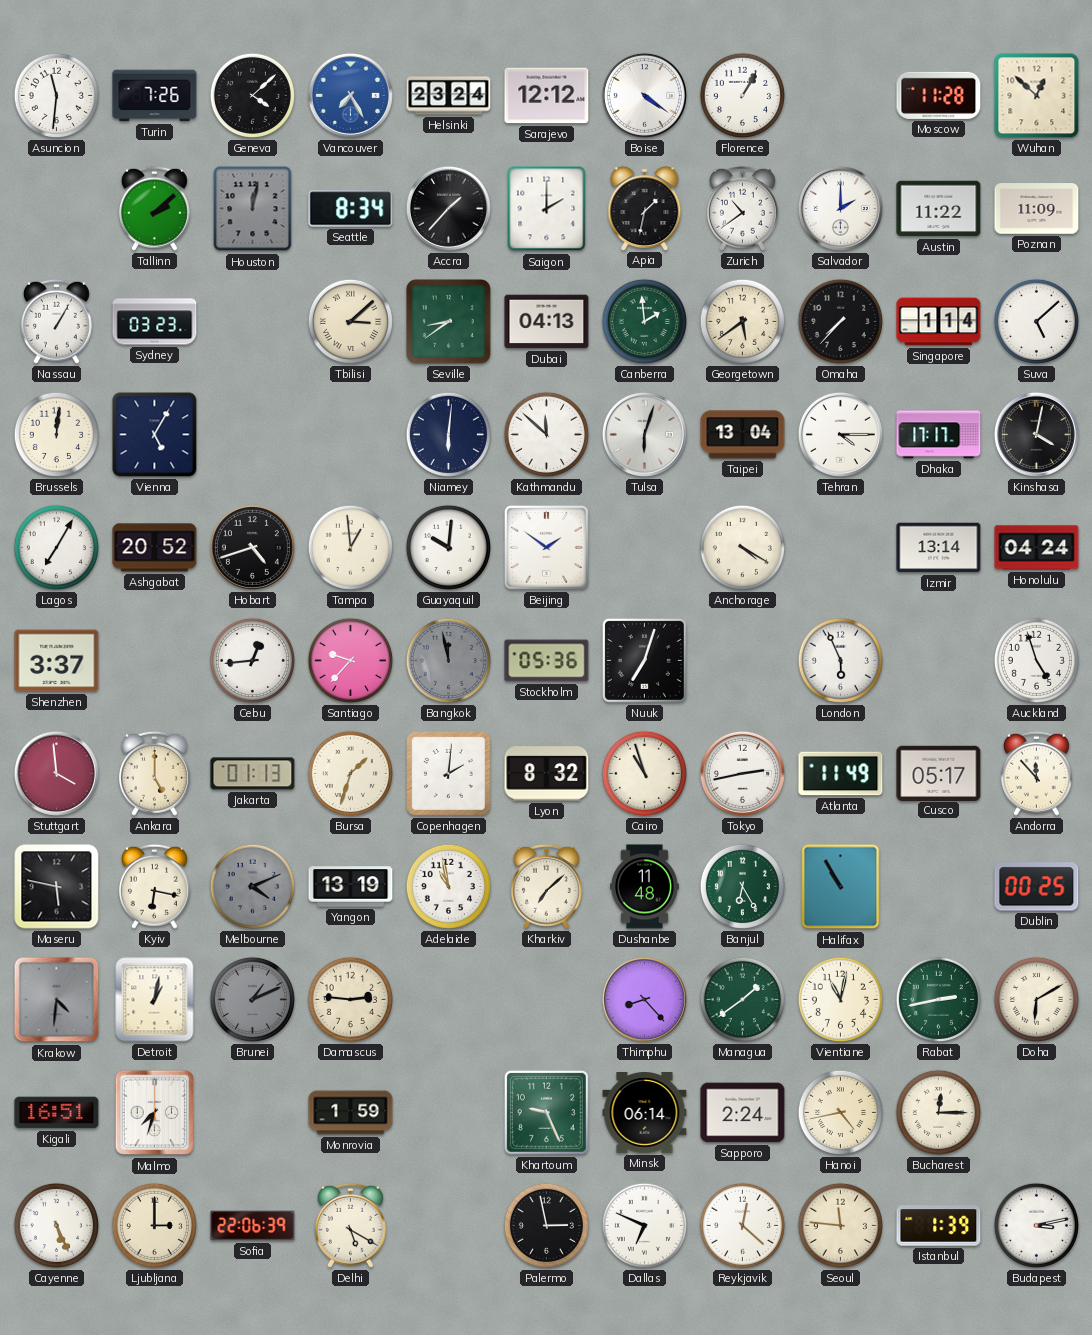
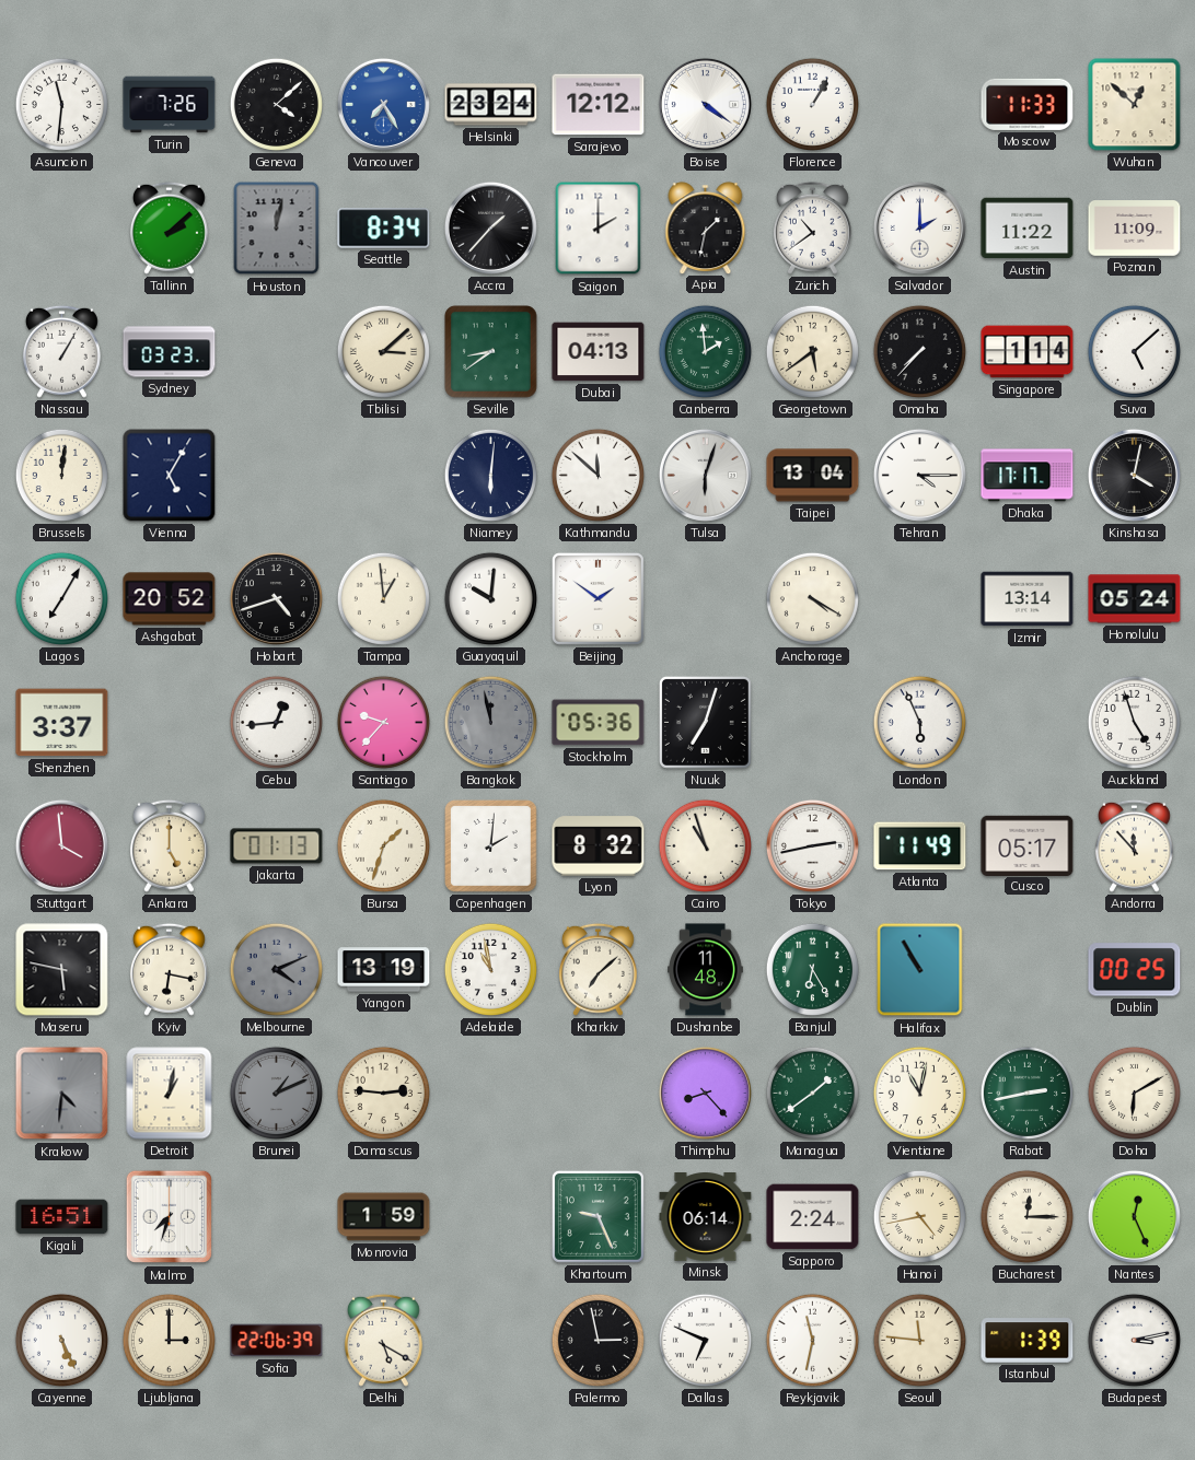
Moscow: 11:28 -> 11:33
Honolulu: 04:24 -> 05:24
Nantes: none -> 12:26
Reykjavik: 12:22 -> 11:32
